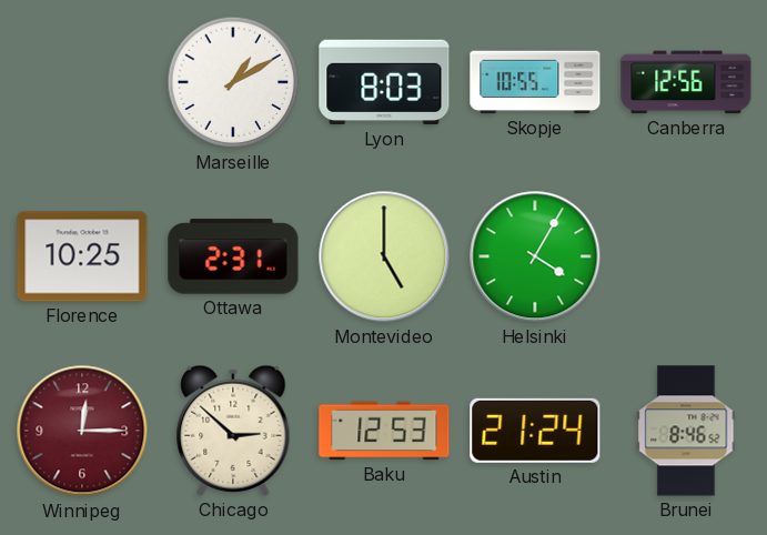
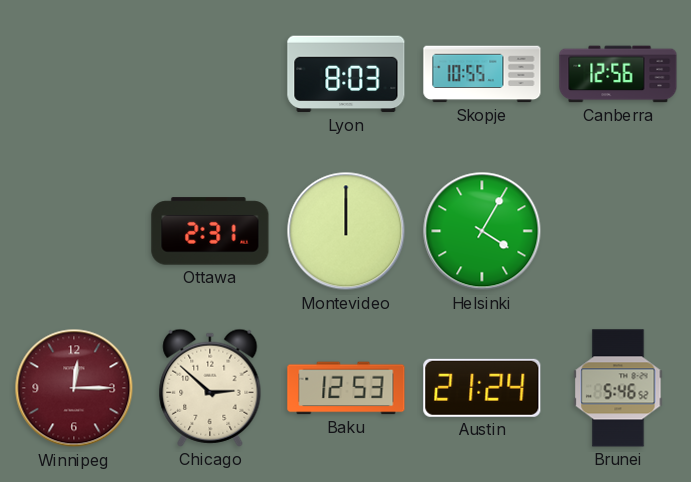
Marseille: 1:10 -> none
Florence: 10:25 -> none
Montevideo: 5:00 -> 12:00
Brunei: 8:46 -> 5:46
